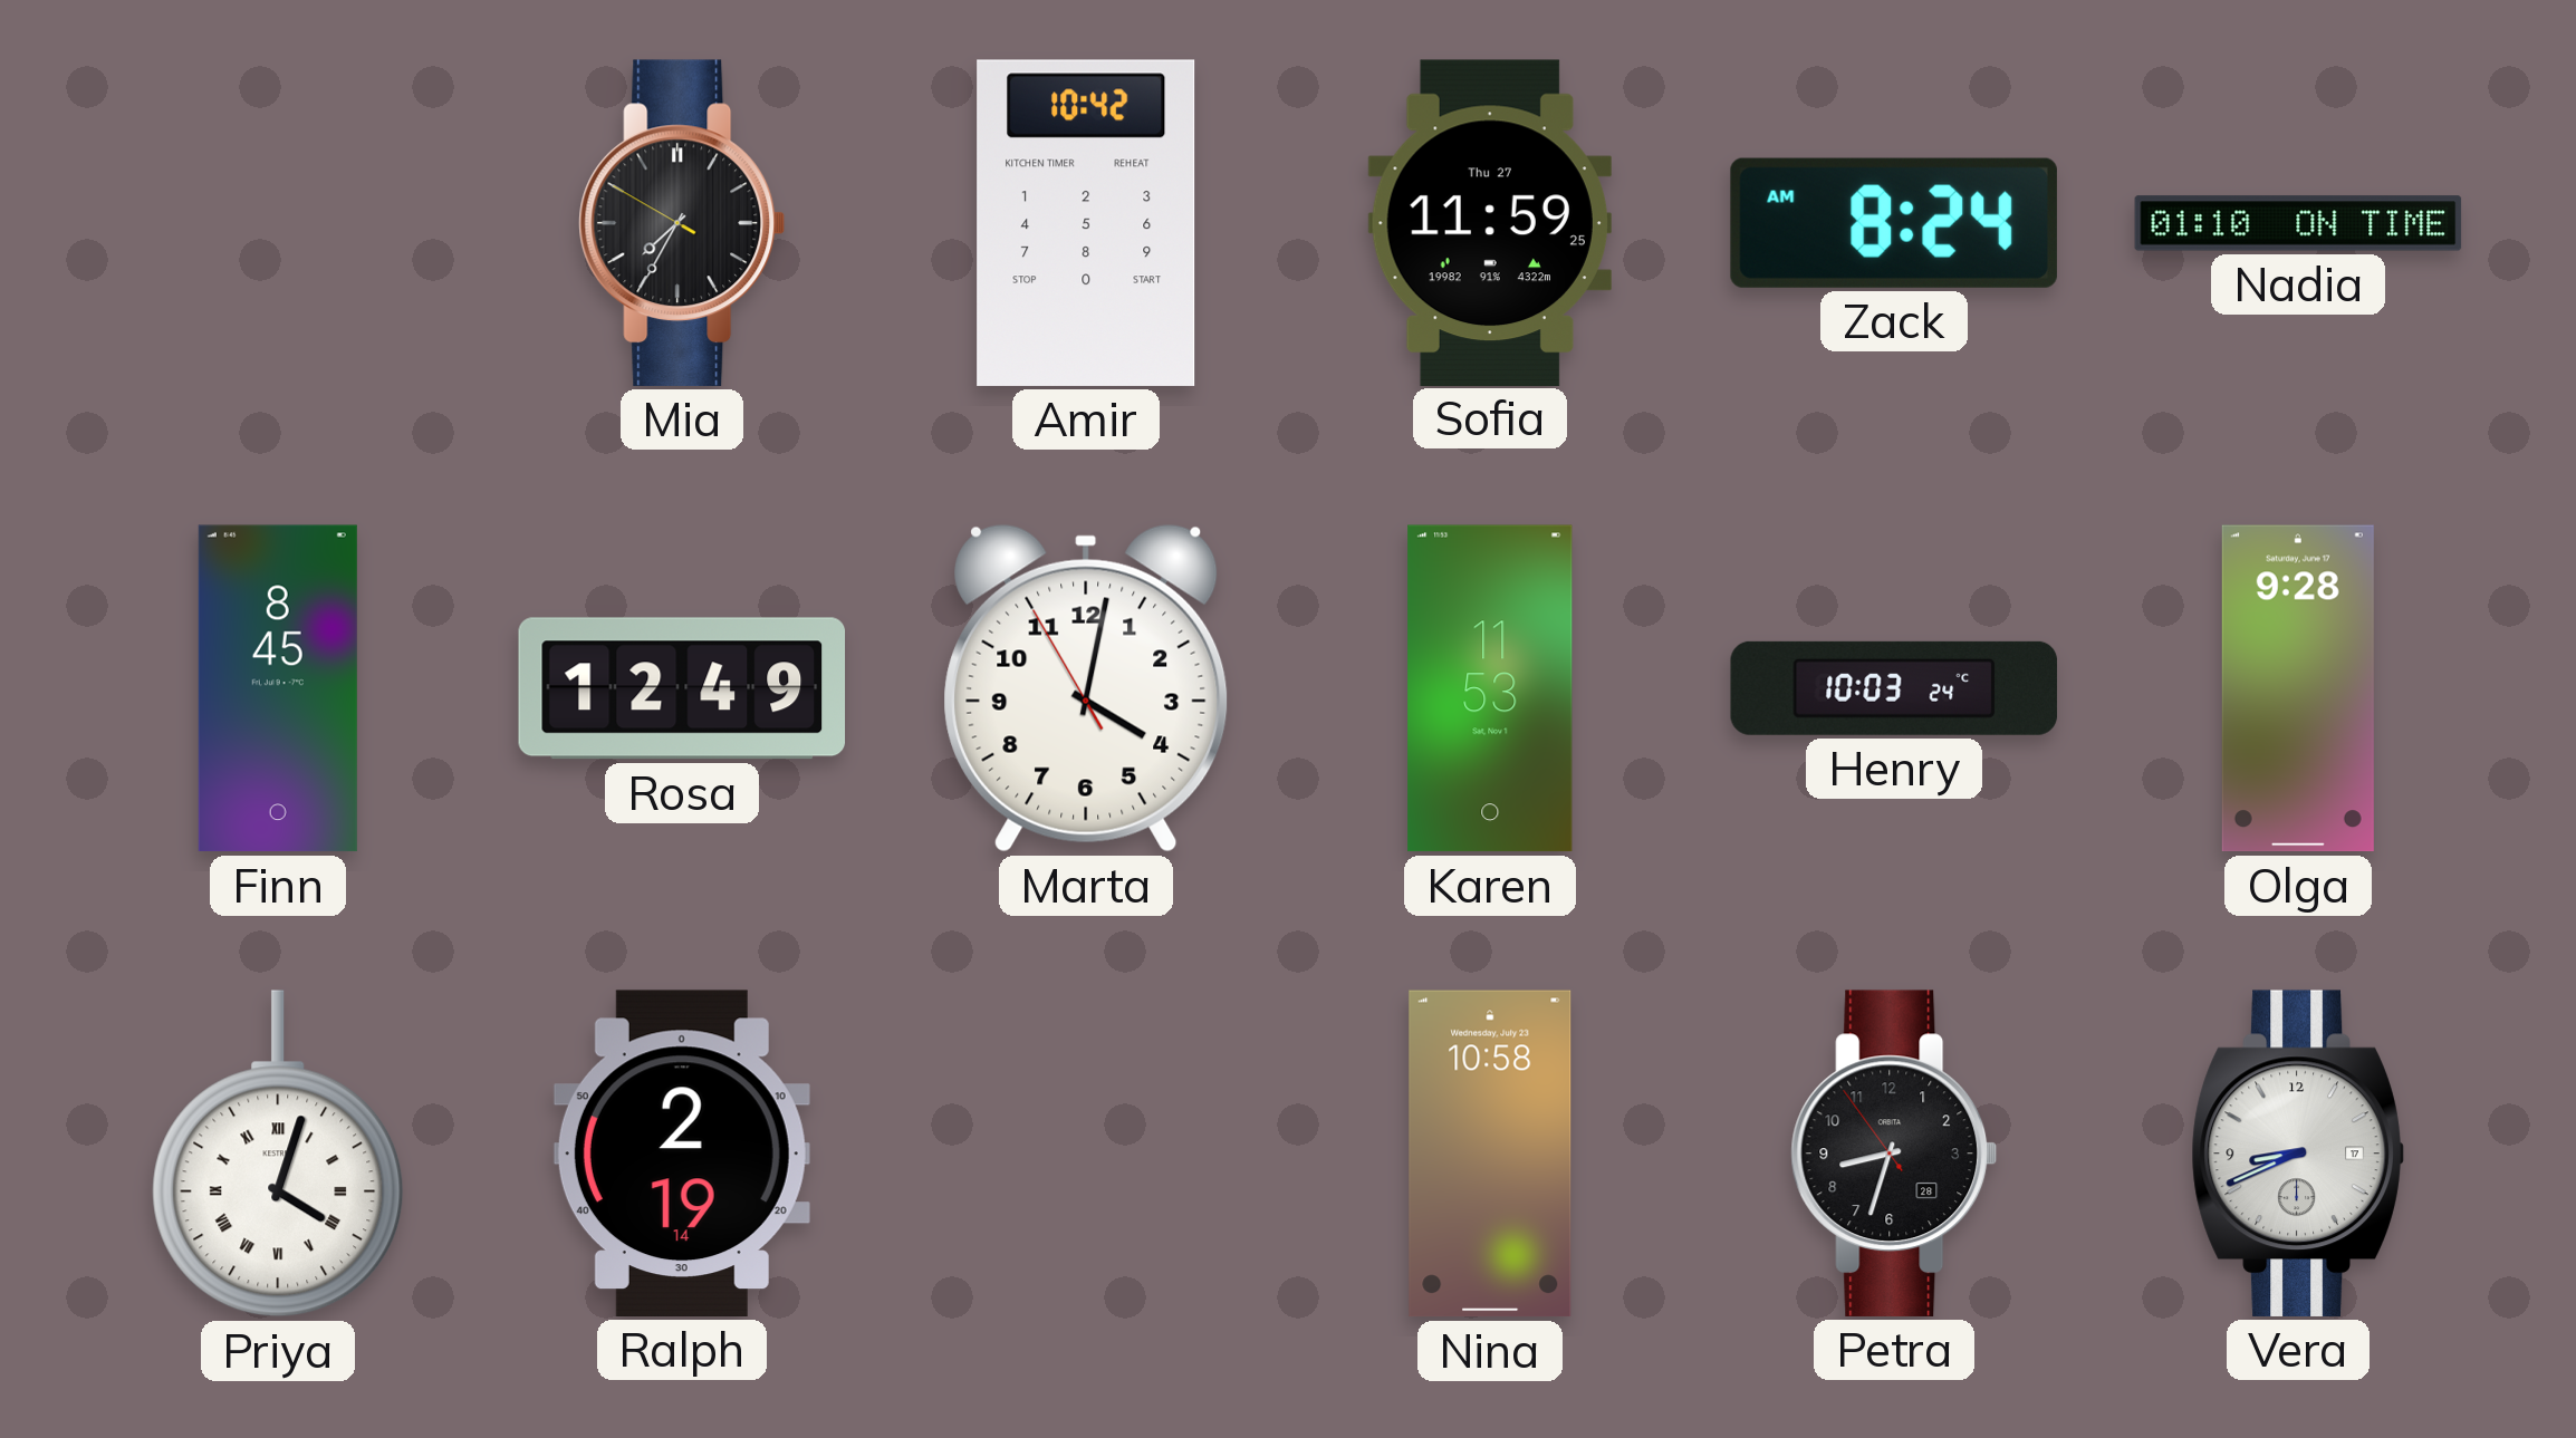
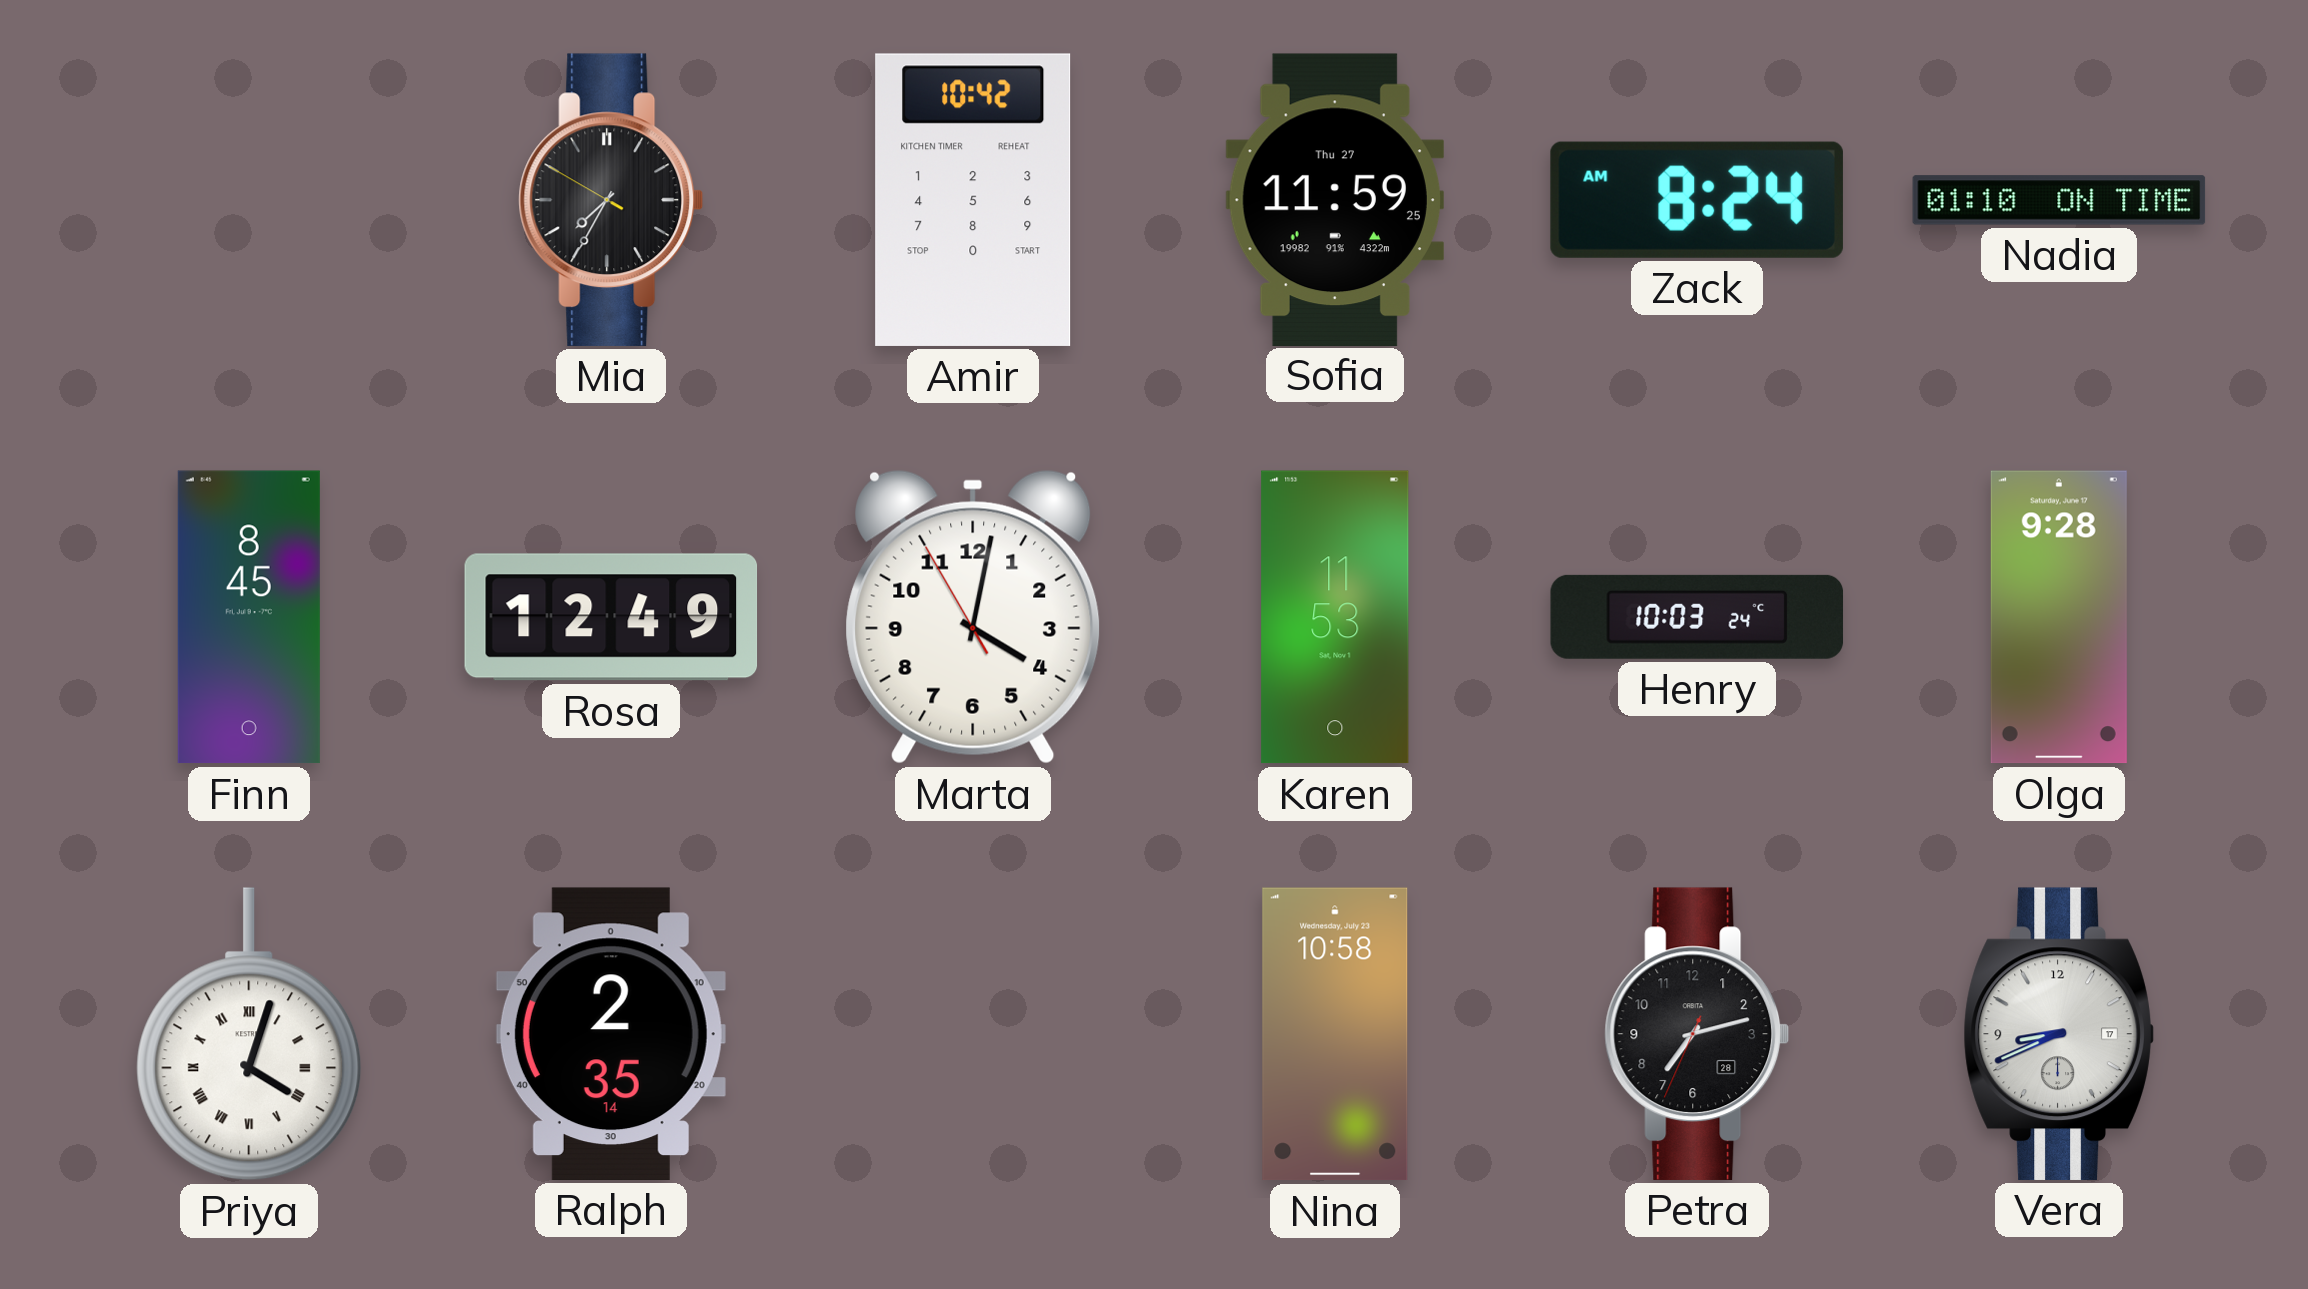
Ralph: 2:19 -> 2:35
Petra: 8:32 -> 7:12
